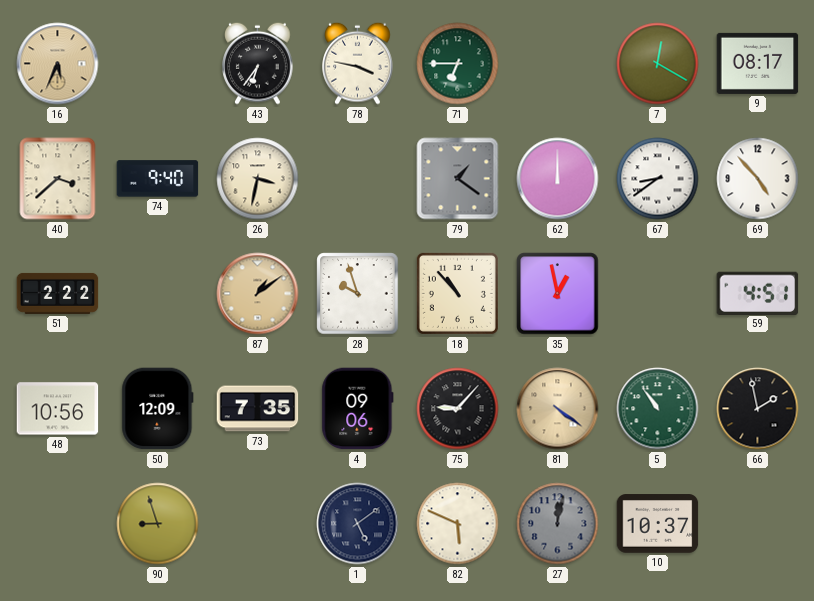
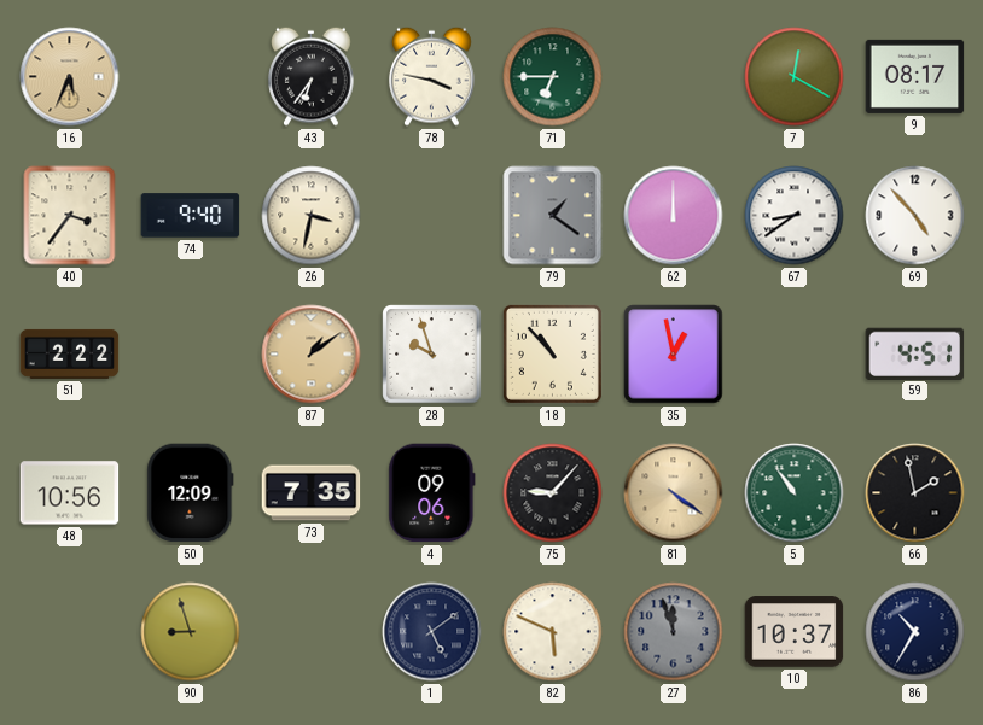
40: 3:38 -> 3:36
27: 12:02 -> 11:57
86: none -> 10:35
